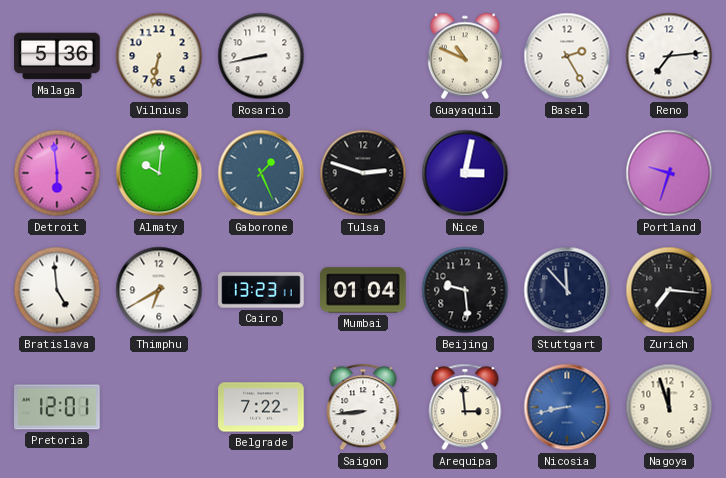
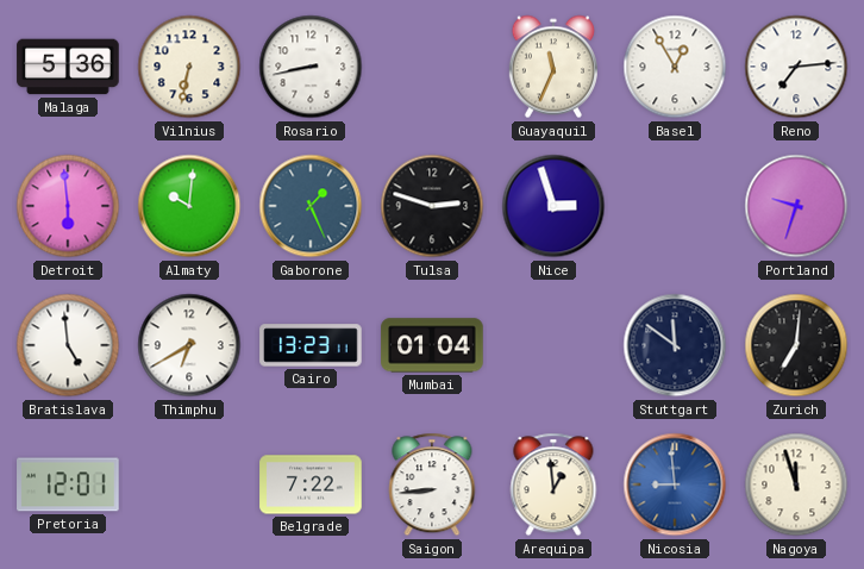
Guayaquil: 10:49 -> 11:34
Basel: 2:25 -> 12:55
Nice: 3:02 -> 2:57
Beijing: 9:29 -> none
Stuttgart: 11:53 -> 11:51
Zurich: 7:16 -> 7:01
Arequipa: 2:59 -> 12:59
Nicosia: 8:43 -> 8:59
